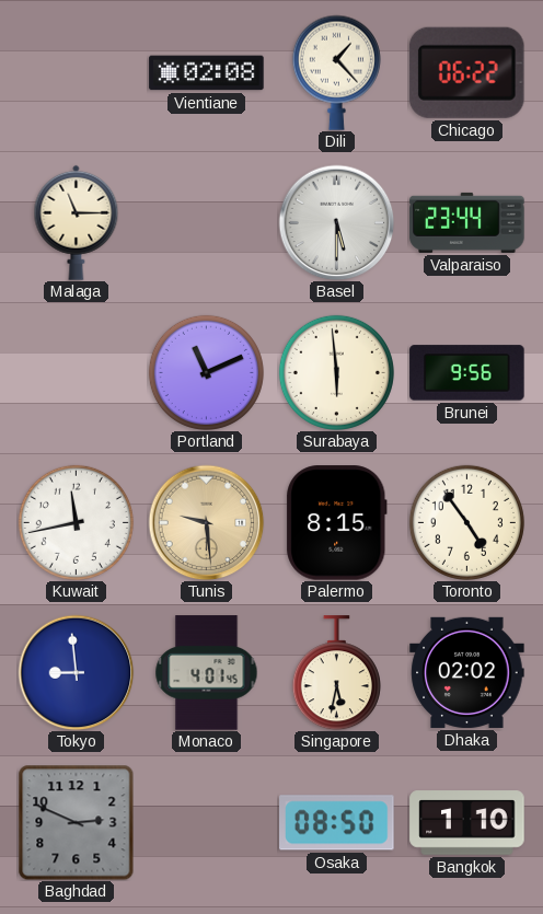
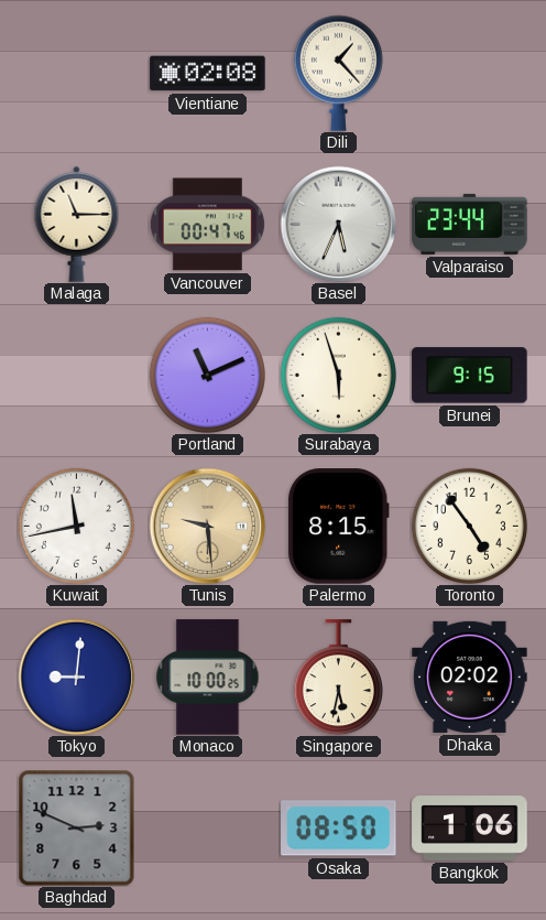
Chicago: 06:22 -> none
Vancouver: none -> 00:47
Basel: 5:30 -> 5:34
Surabaya: 5:59 -> 5:57
Brunei: 9:56 -> 9:15
Tokyo: 8:59 -> 9:01
Monaco: 4:01 -> 10:00
Bangkok: 1:10 -> 1:06
